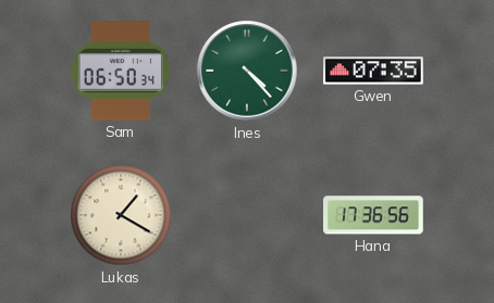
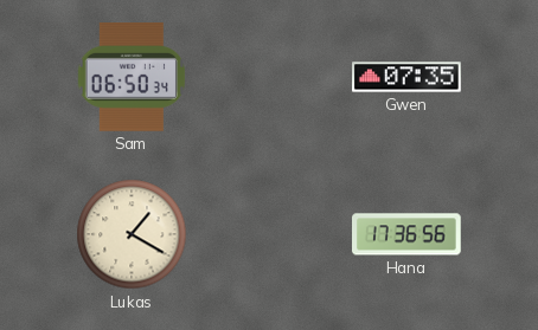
Ines: 4:23 -> none
